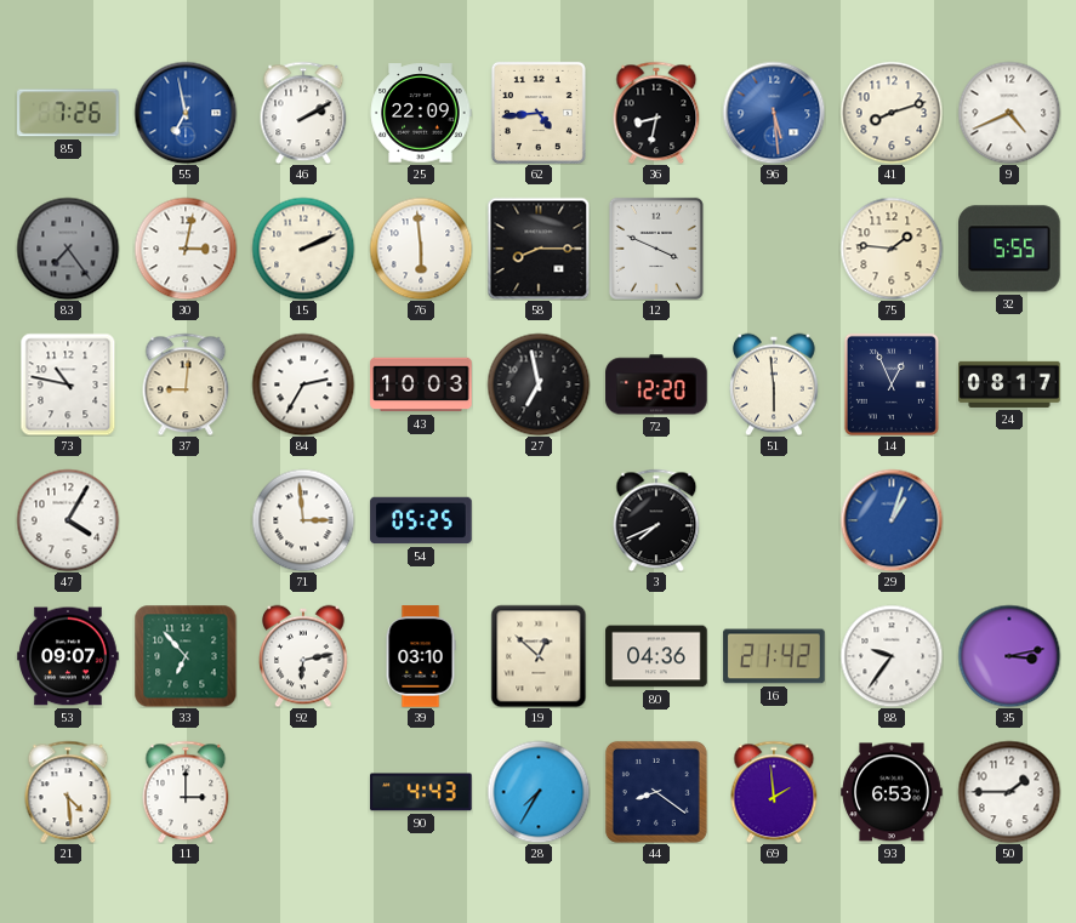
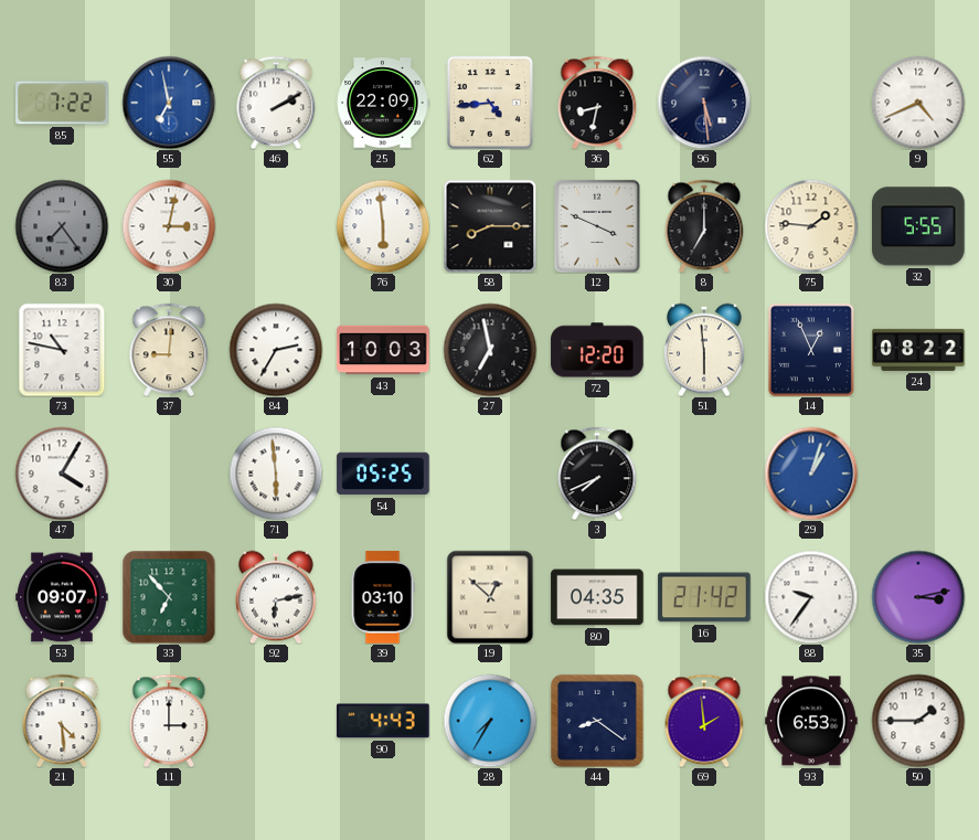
85: 7:26 -> 7:22
96 dial: blue -> navy
41: 8:12 -> none
15: 2:11 -> none
8: none -> 7:00
24: 08:17 -> 08:22
71: 2:59 -> 5:59
80: 04:36 -> 04:35
